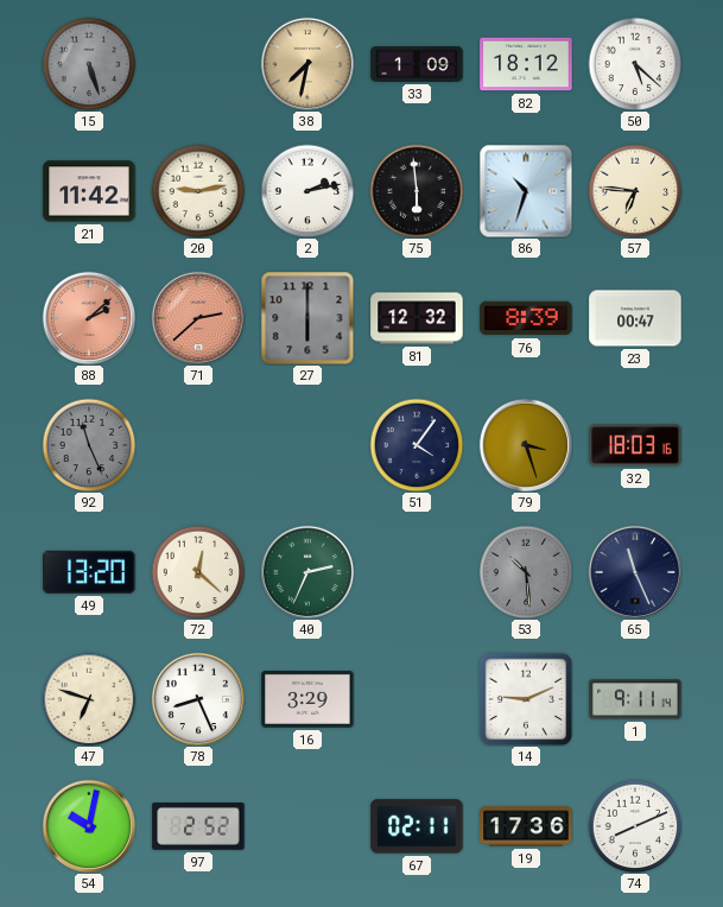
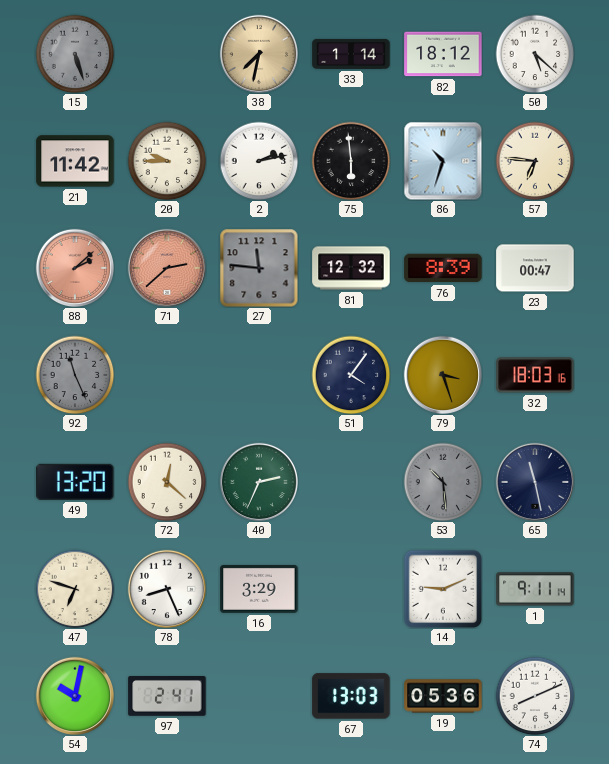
33: 1:09 -> 1:14
20: 9:13 -> 9:45
27: 6:00 -> 11:46
65: 11:26 -> 11:28
97: 2:52 -> 2:41
67: 02:11 -> 13:03
19: 17:36 -> 05:36
